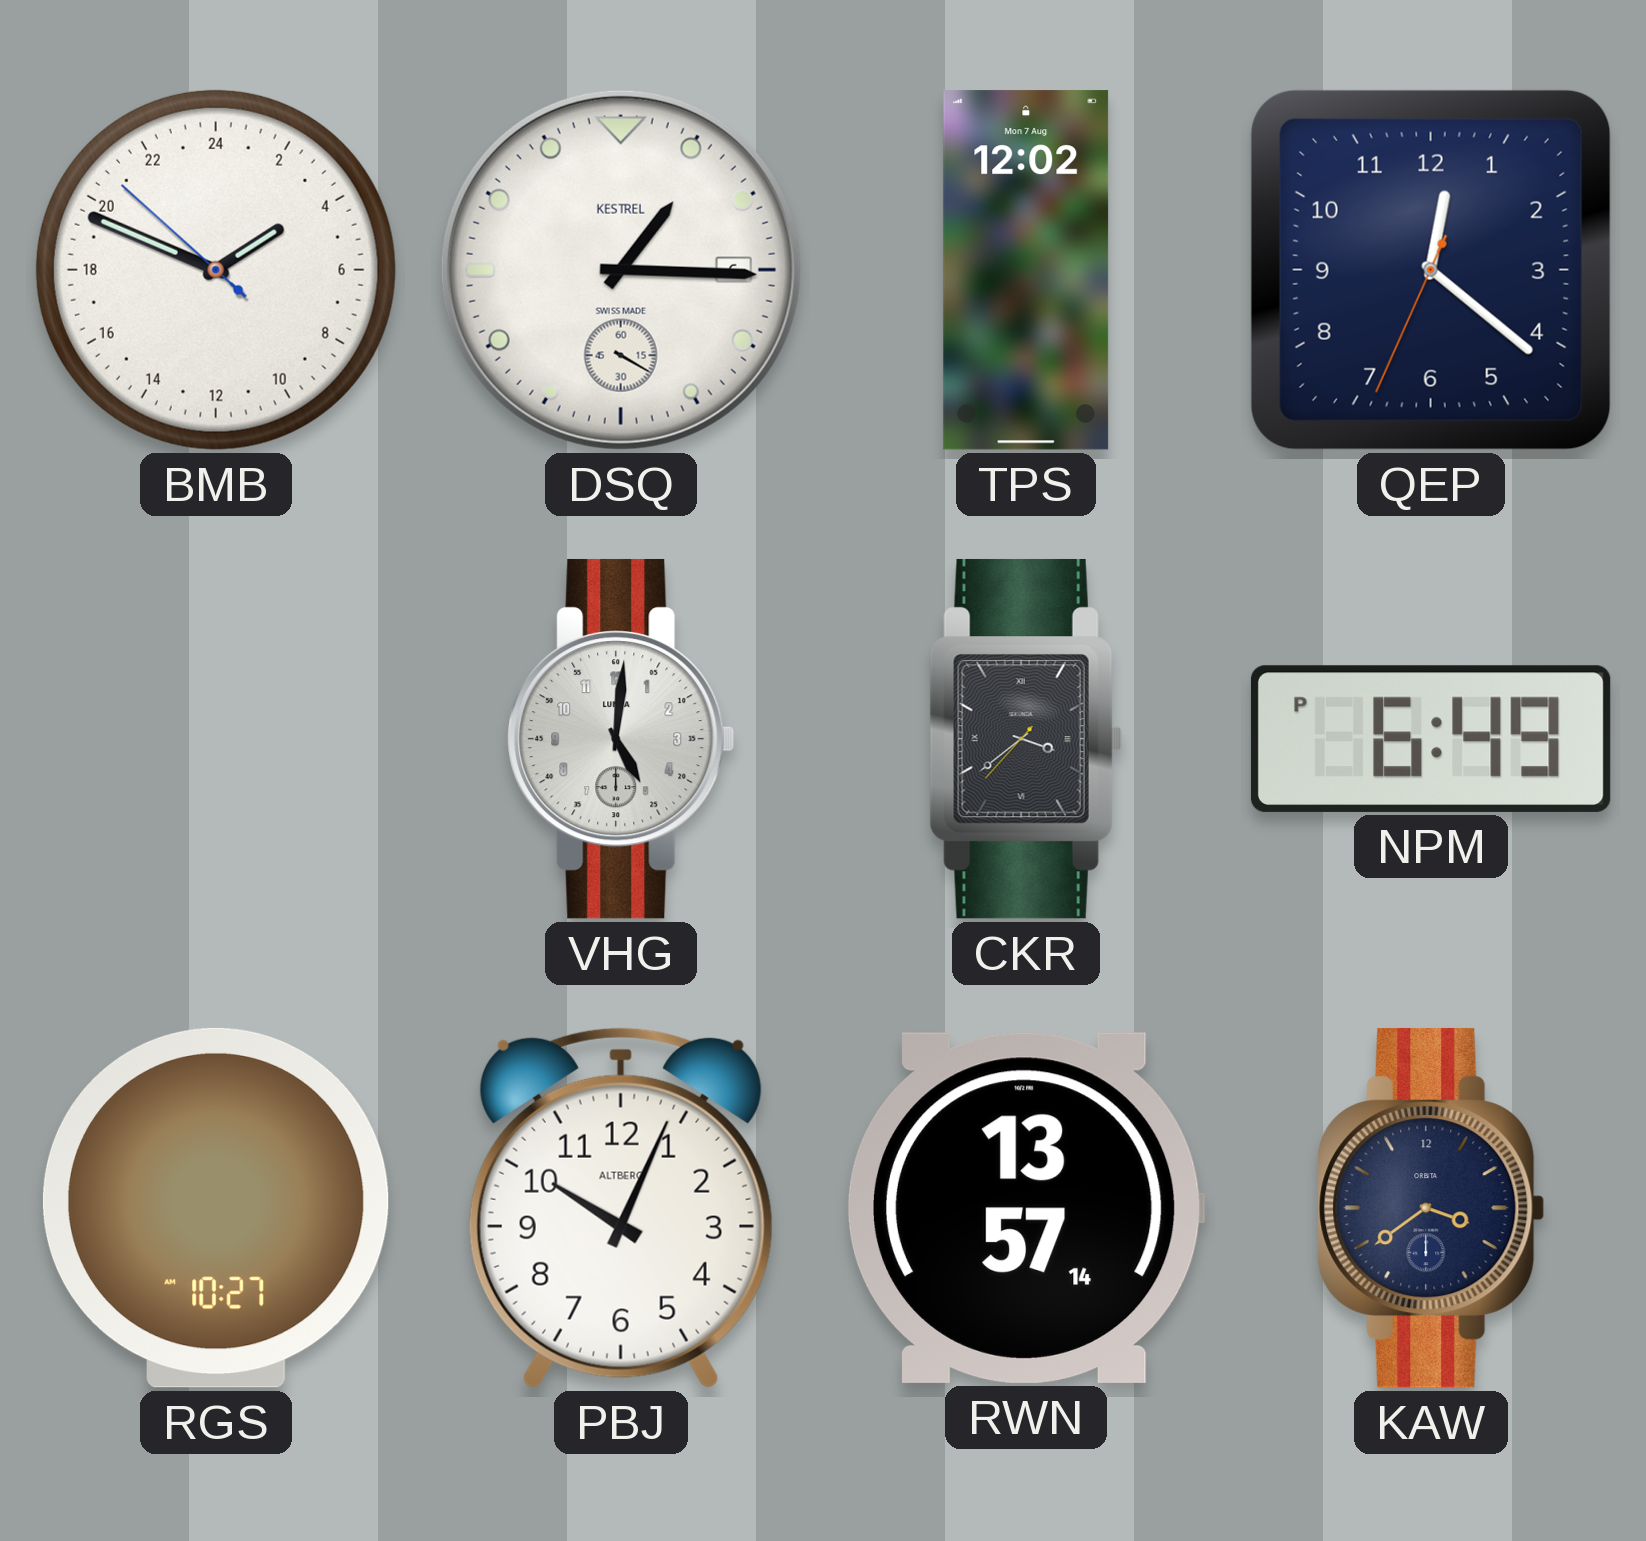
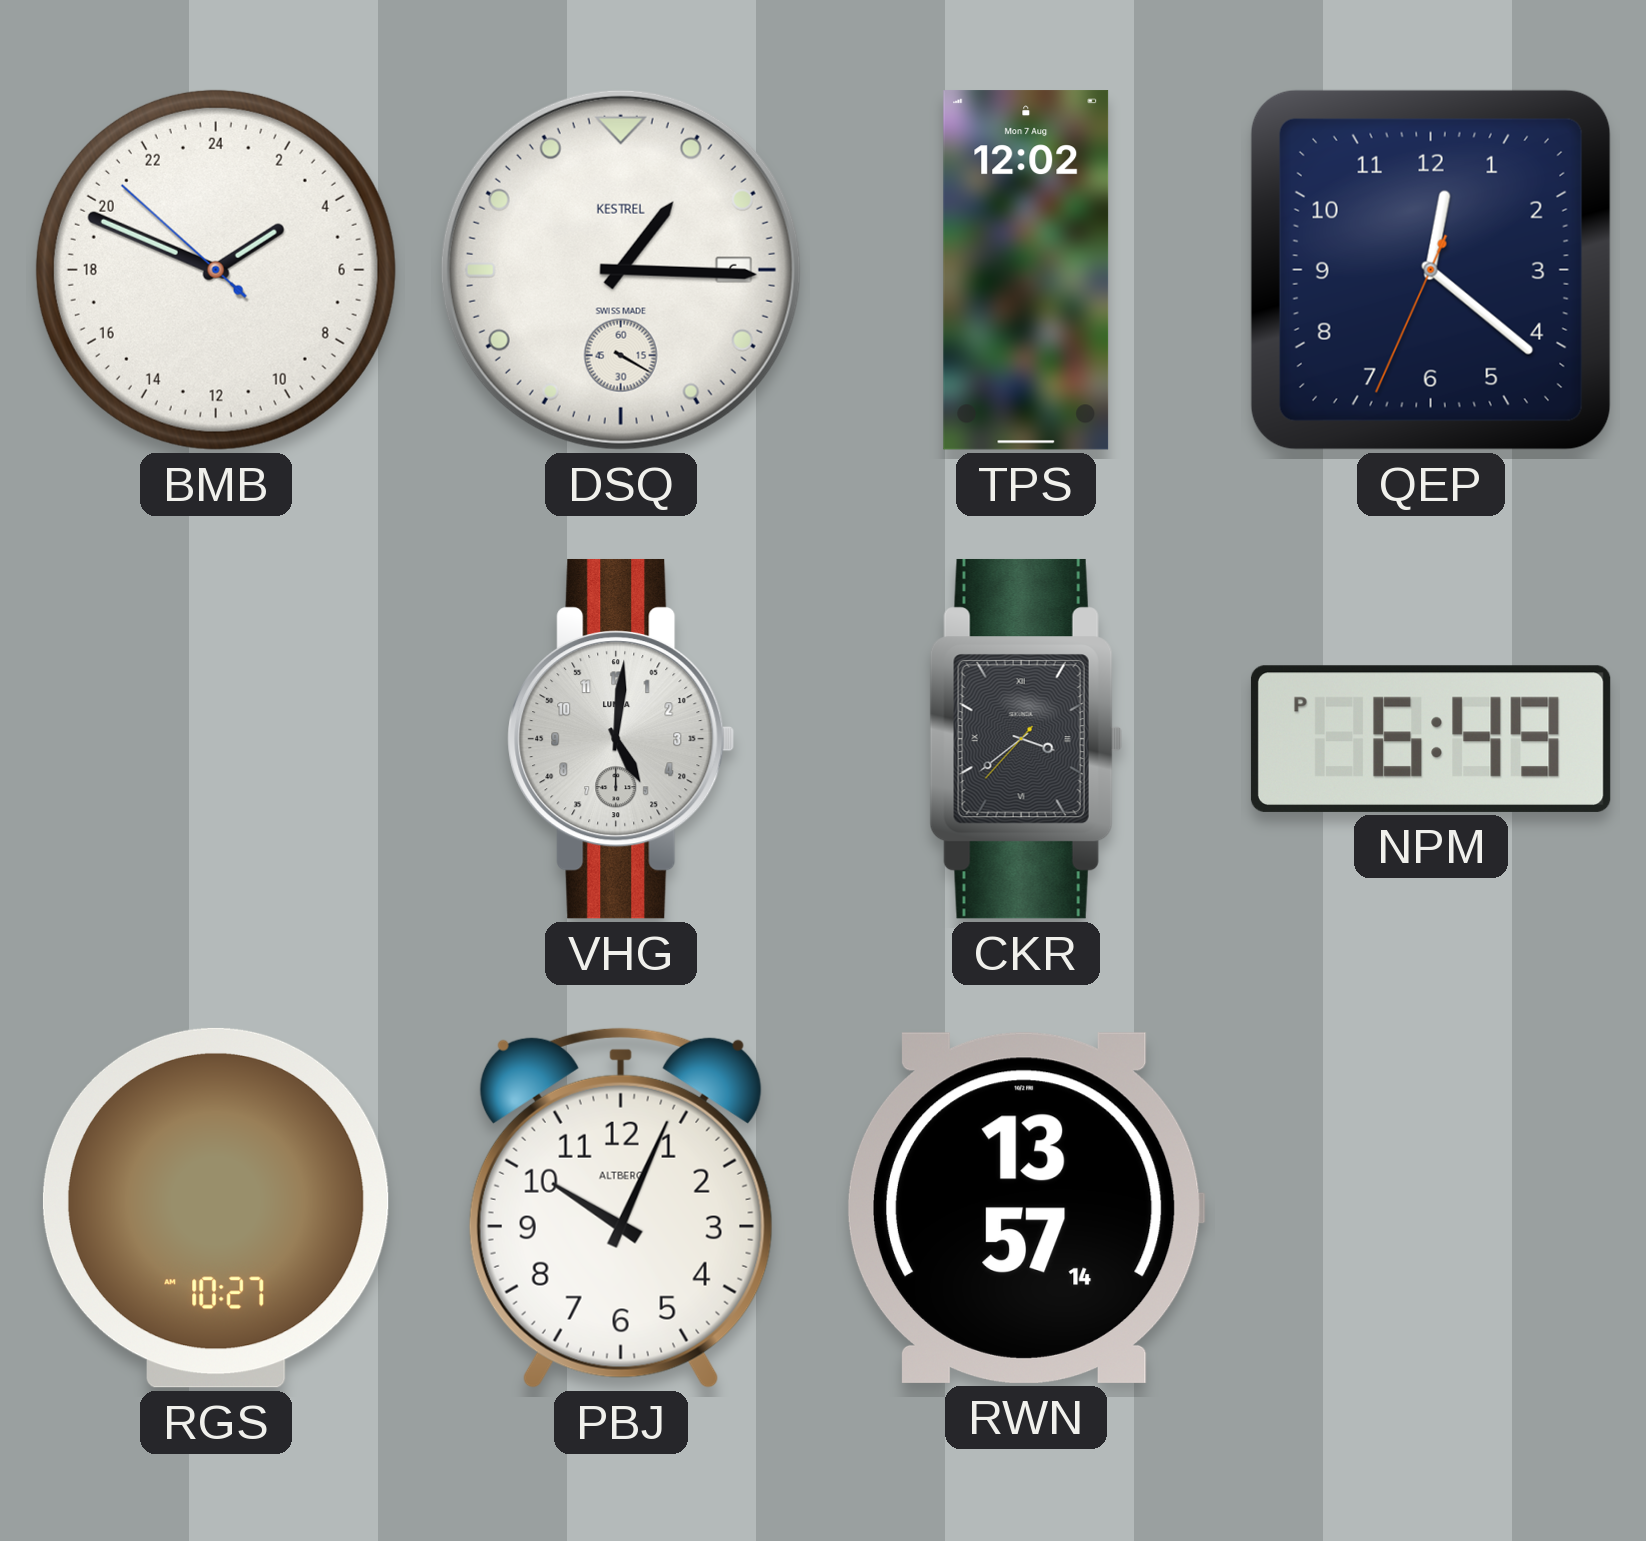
KAW: 3:39 -> none
